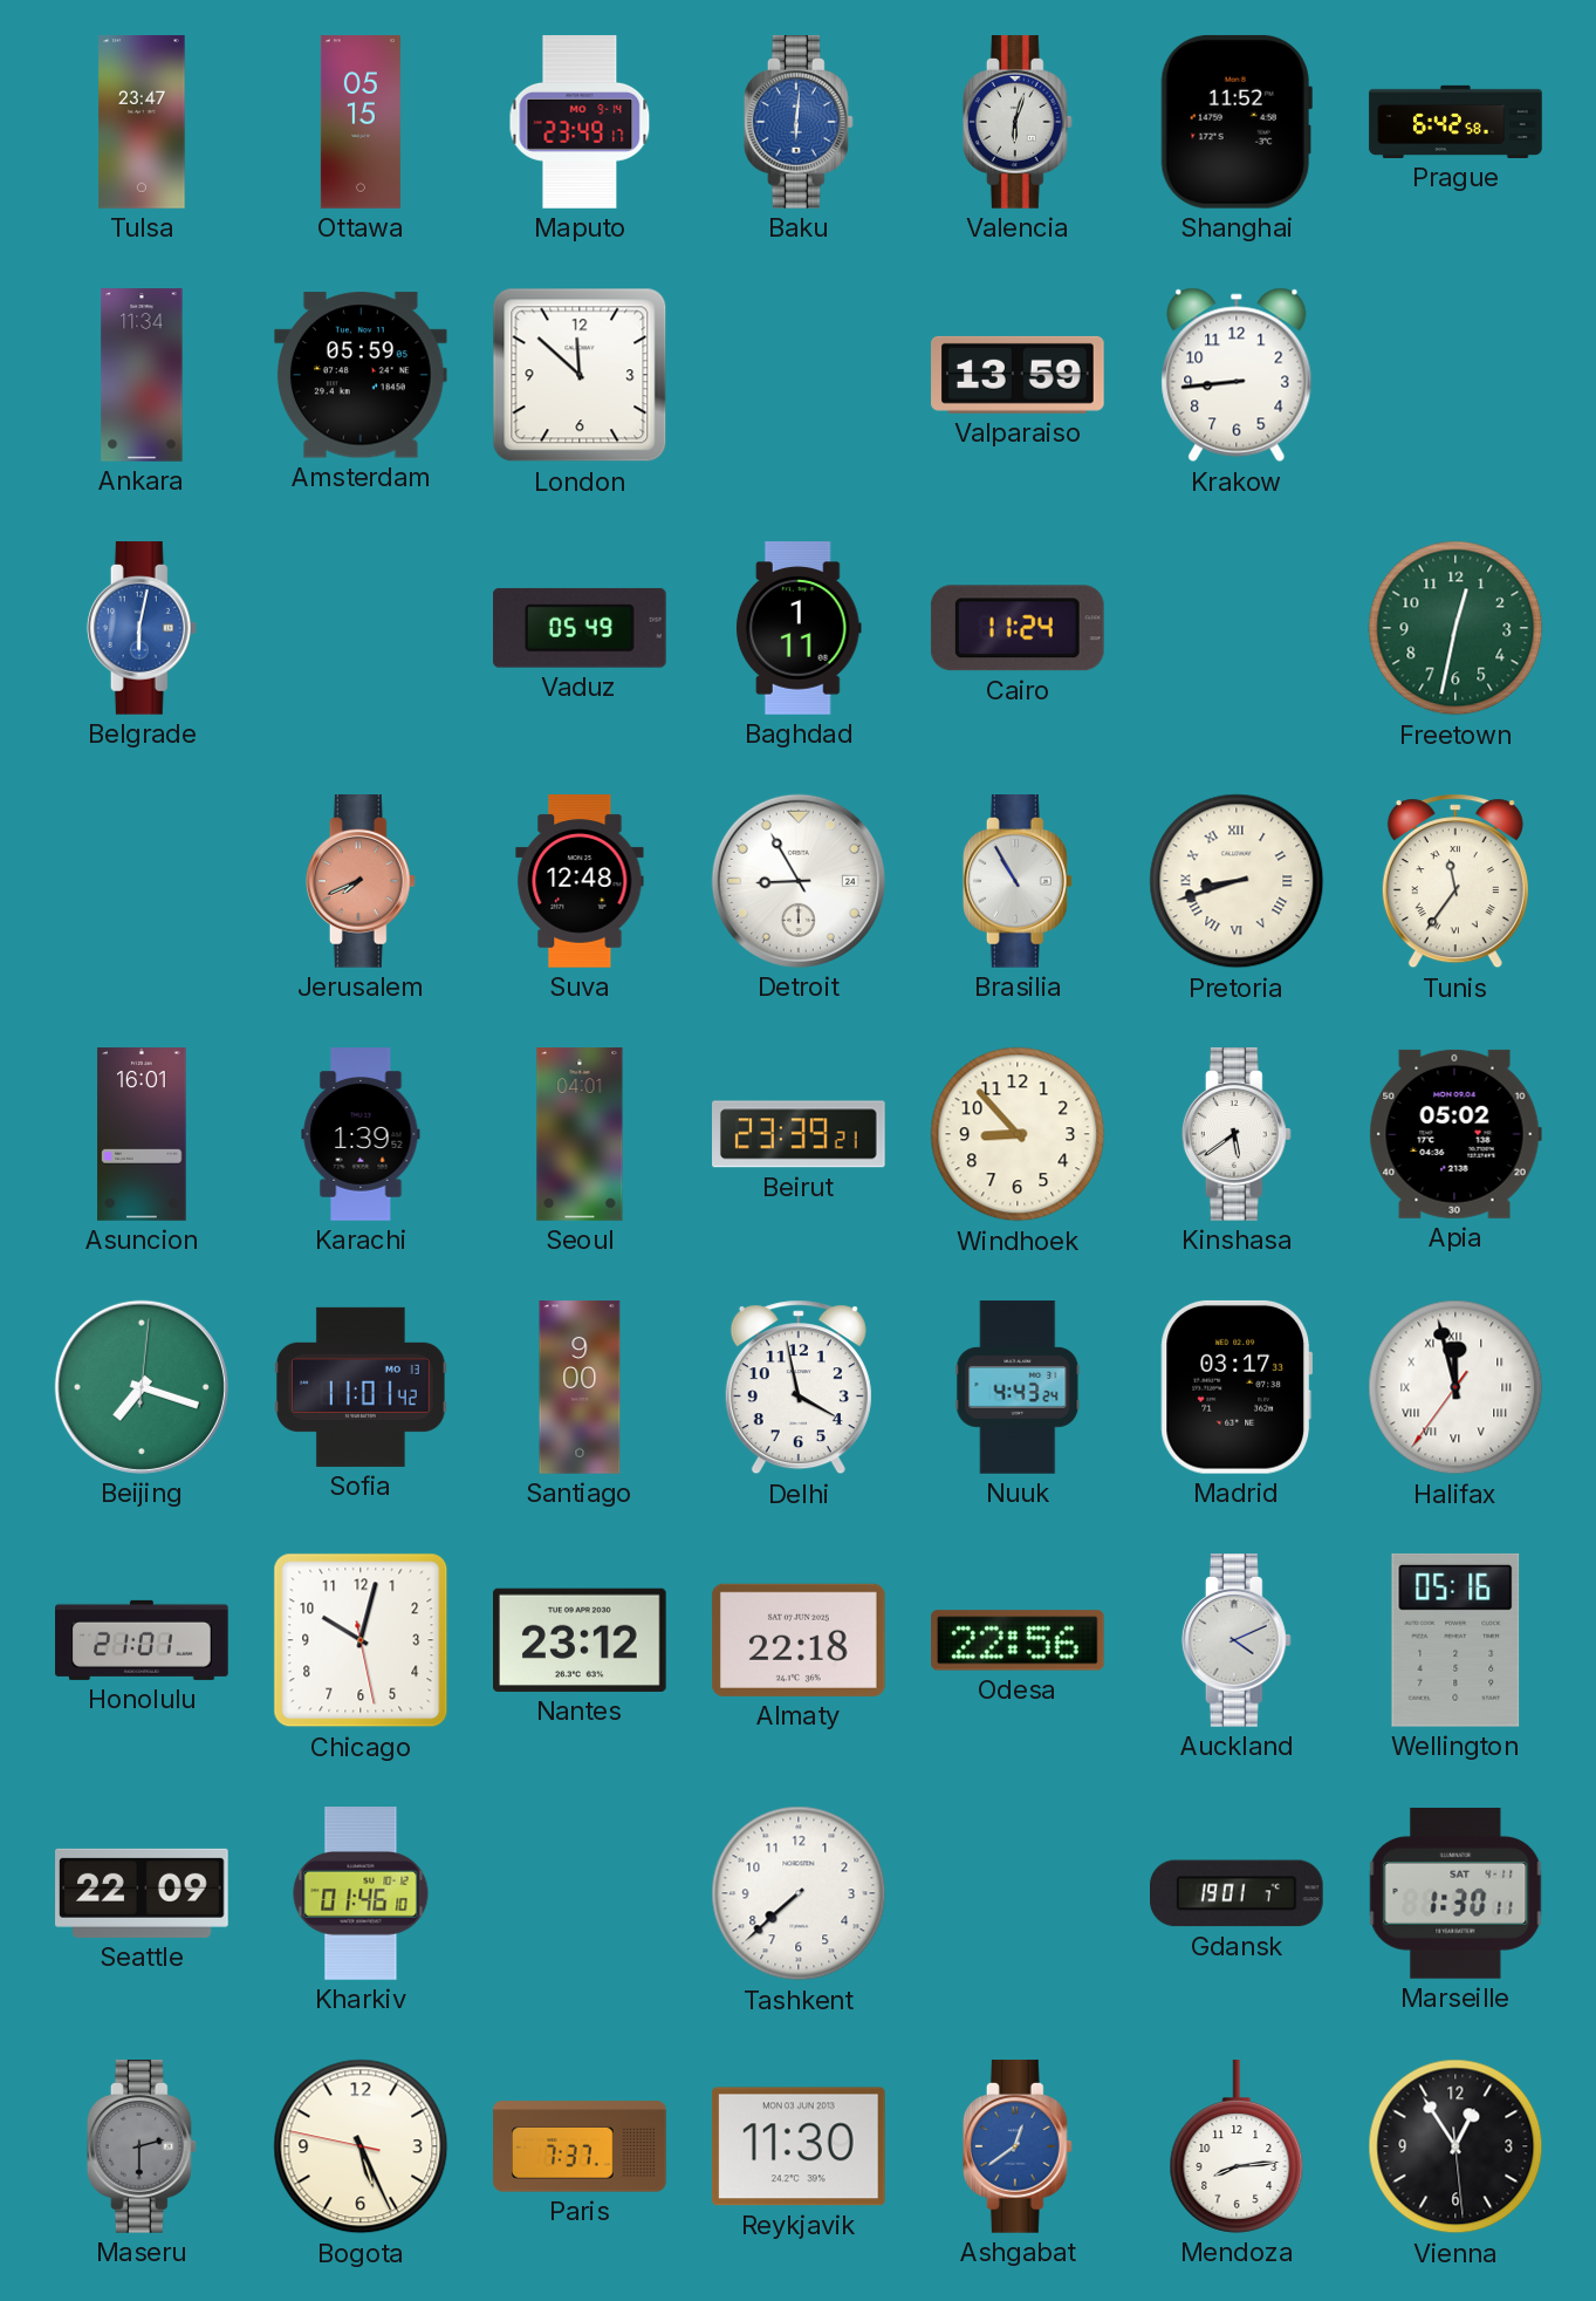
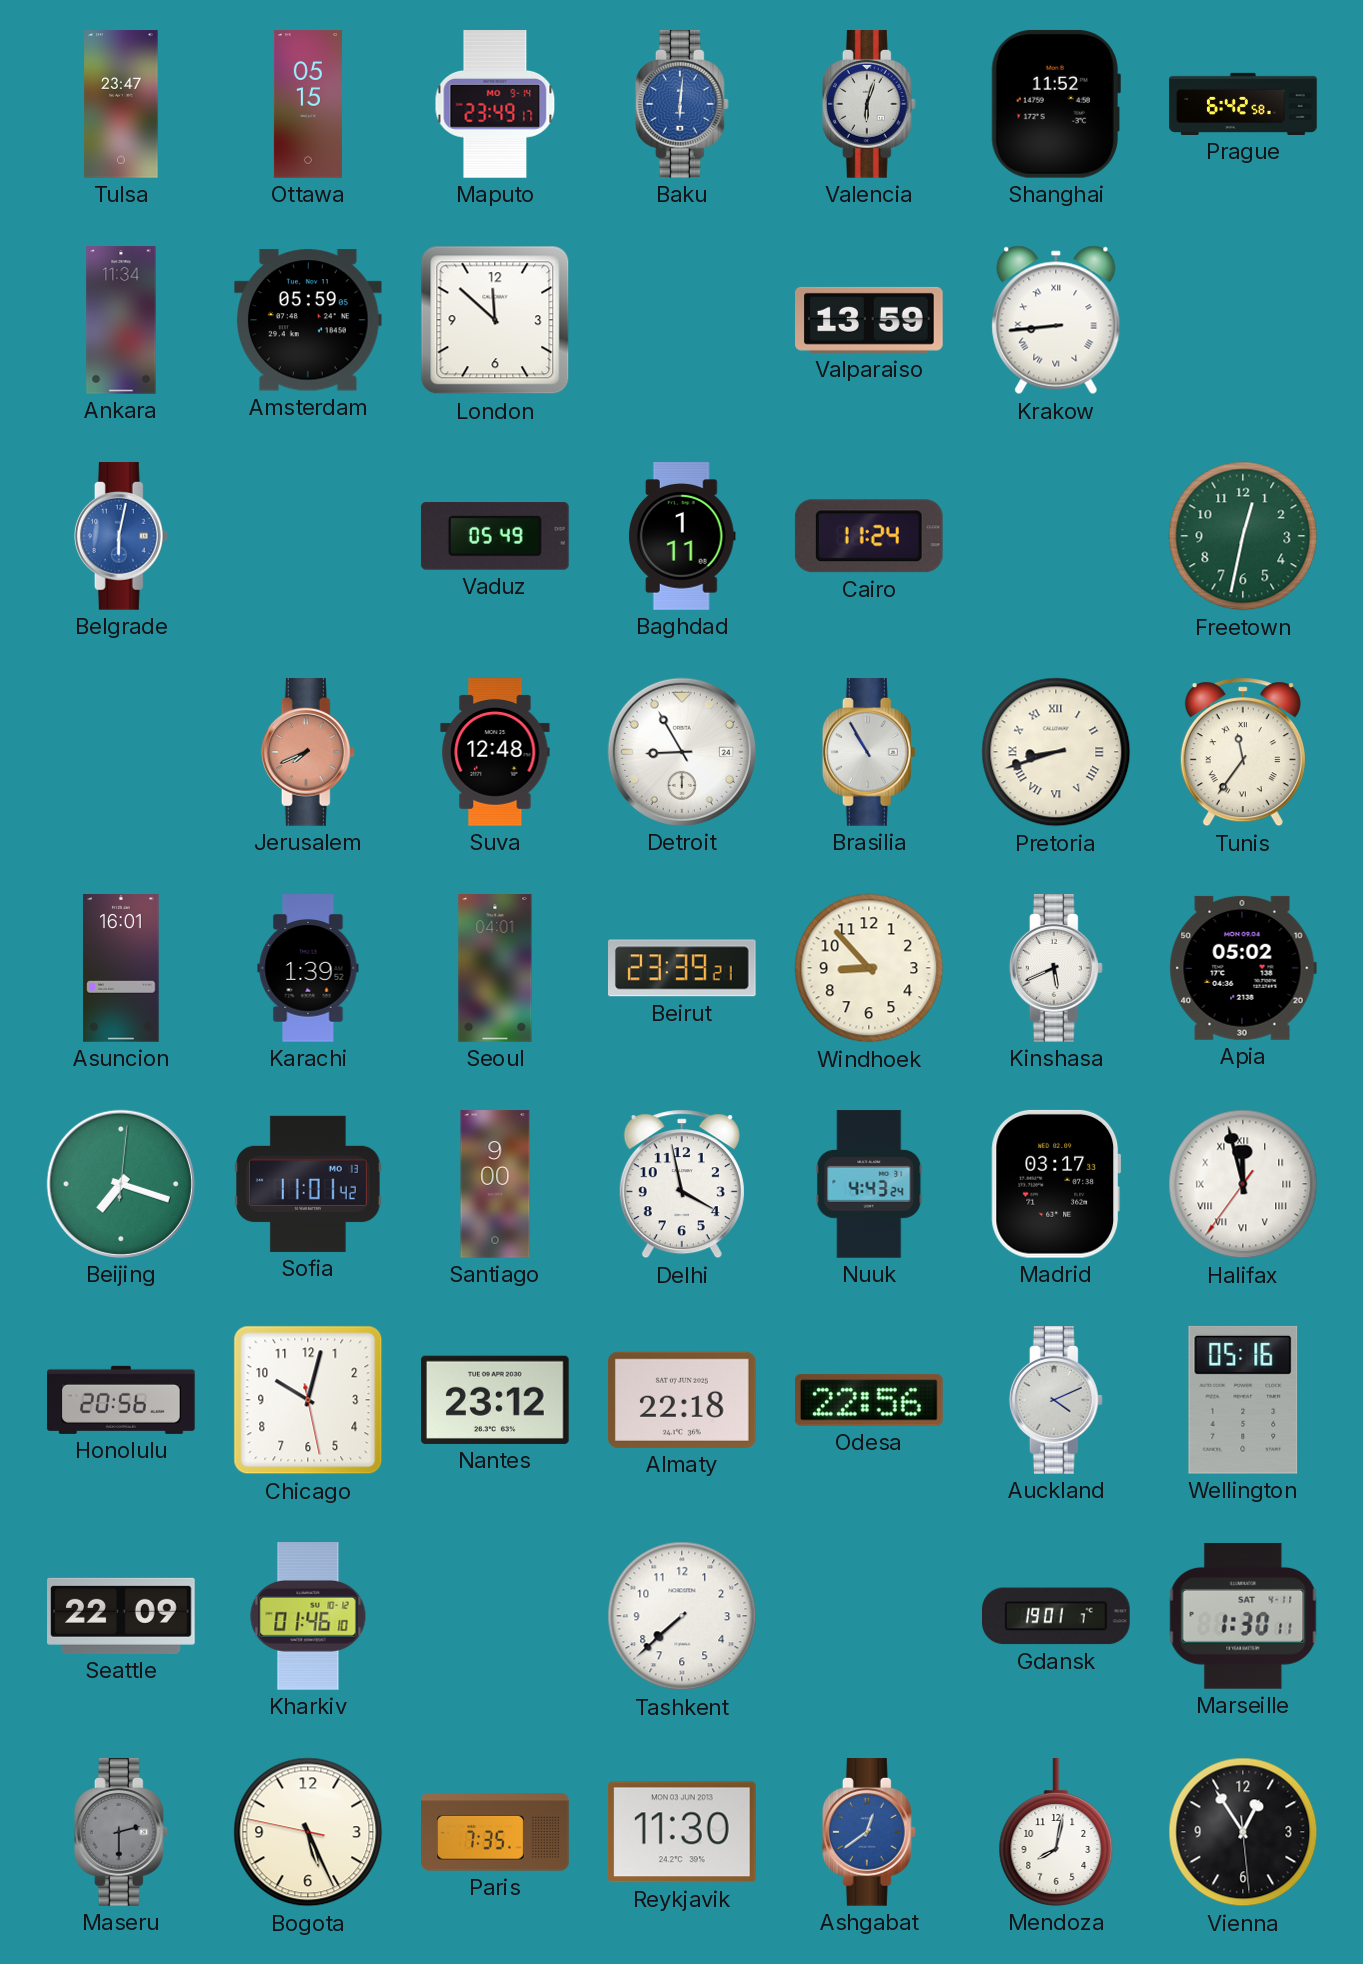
Krakow numerals: Arabic -> Roman
Kinshasa: 5:39 -> 5:41
Honolulu: 21:01 -> 20:56
Paris: 7:37 -> 7:35
Mendoza: 8:14 -> 8:02
